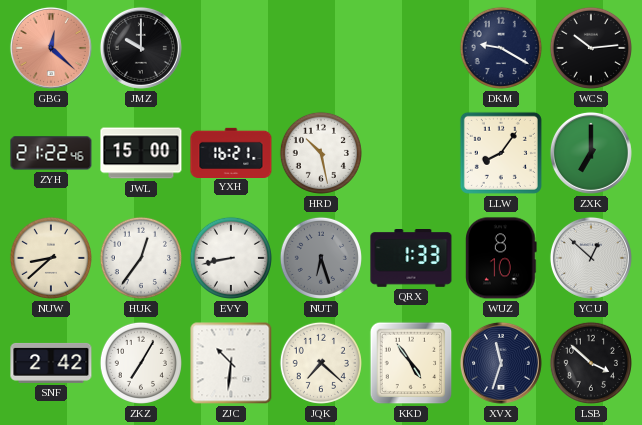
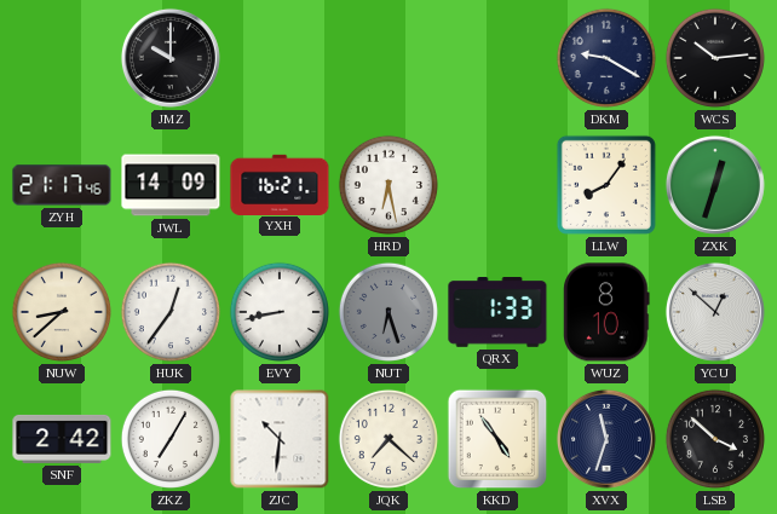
GBG: 12:22 -> none
ZYH: 21:22 -> 21:17
JWL: 15:00 -> 14:09
HRD: 10:28 -> 6:28
ZXK: 7:00 -> 12:33
